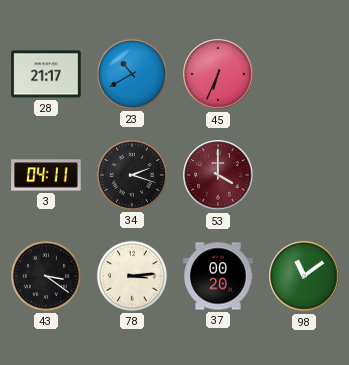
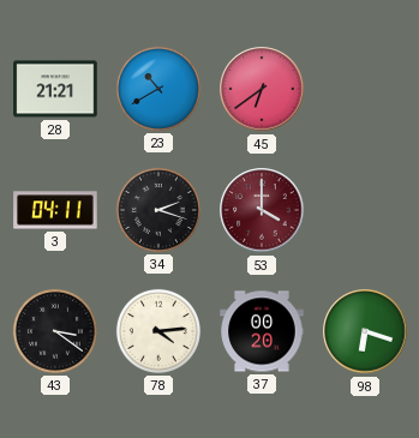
28: 21:17 -> 21:21
45: 6:34 -> 6:39
78: 3:14 -> 4:14
98: 11:09 -> 6:18
